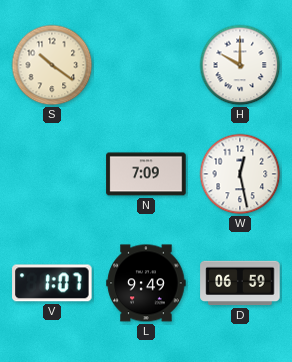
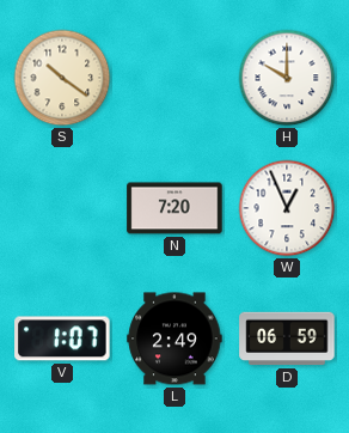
N: 7:09 -> 7:20
W: 12:28 -> 12:56
L: 9:49 -> 2:49
